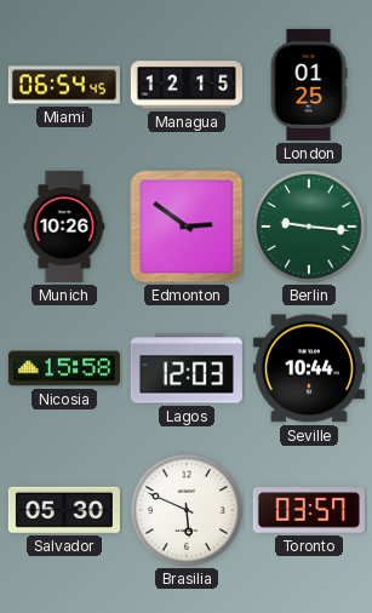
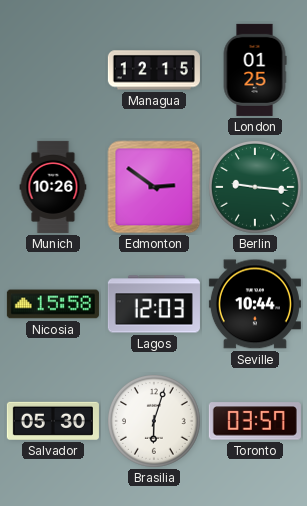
Miami: 06:54 -> none
Brasilia: 5:49 -> 6:03
